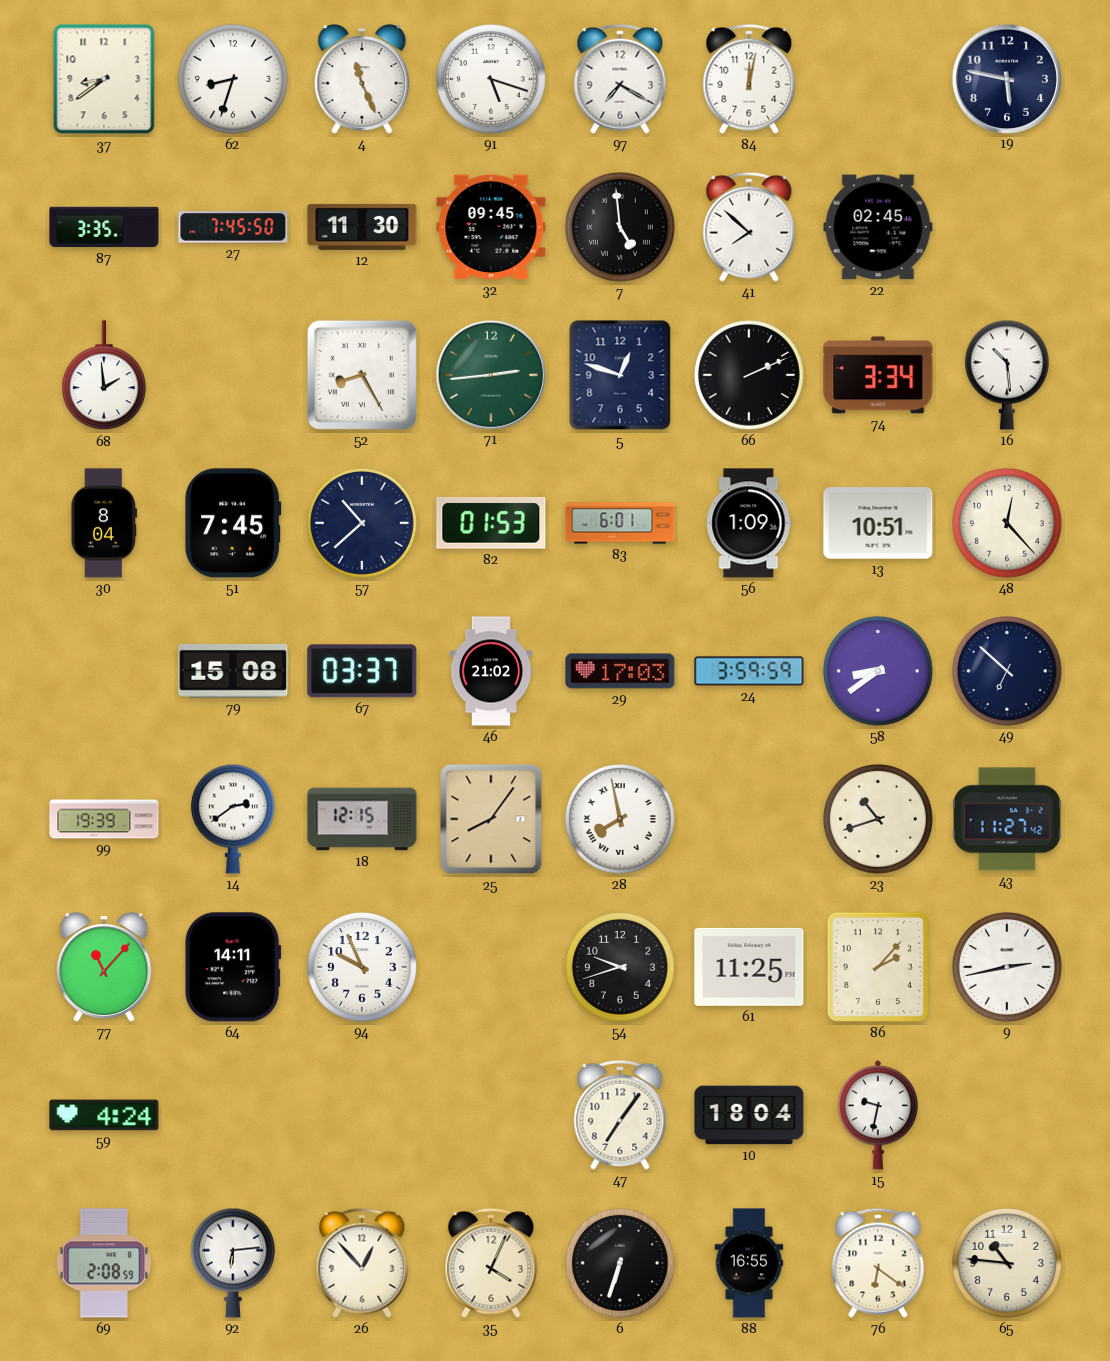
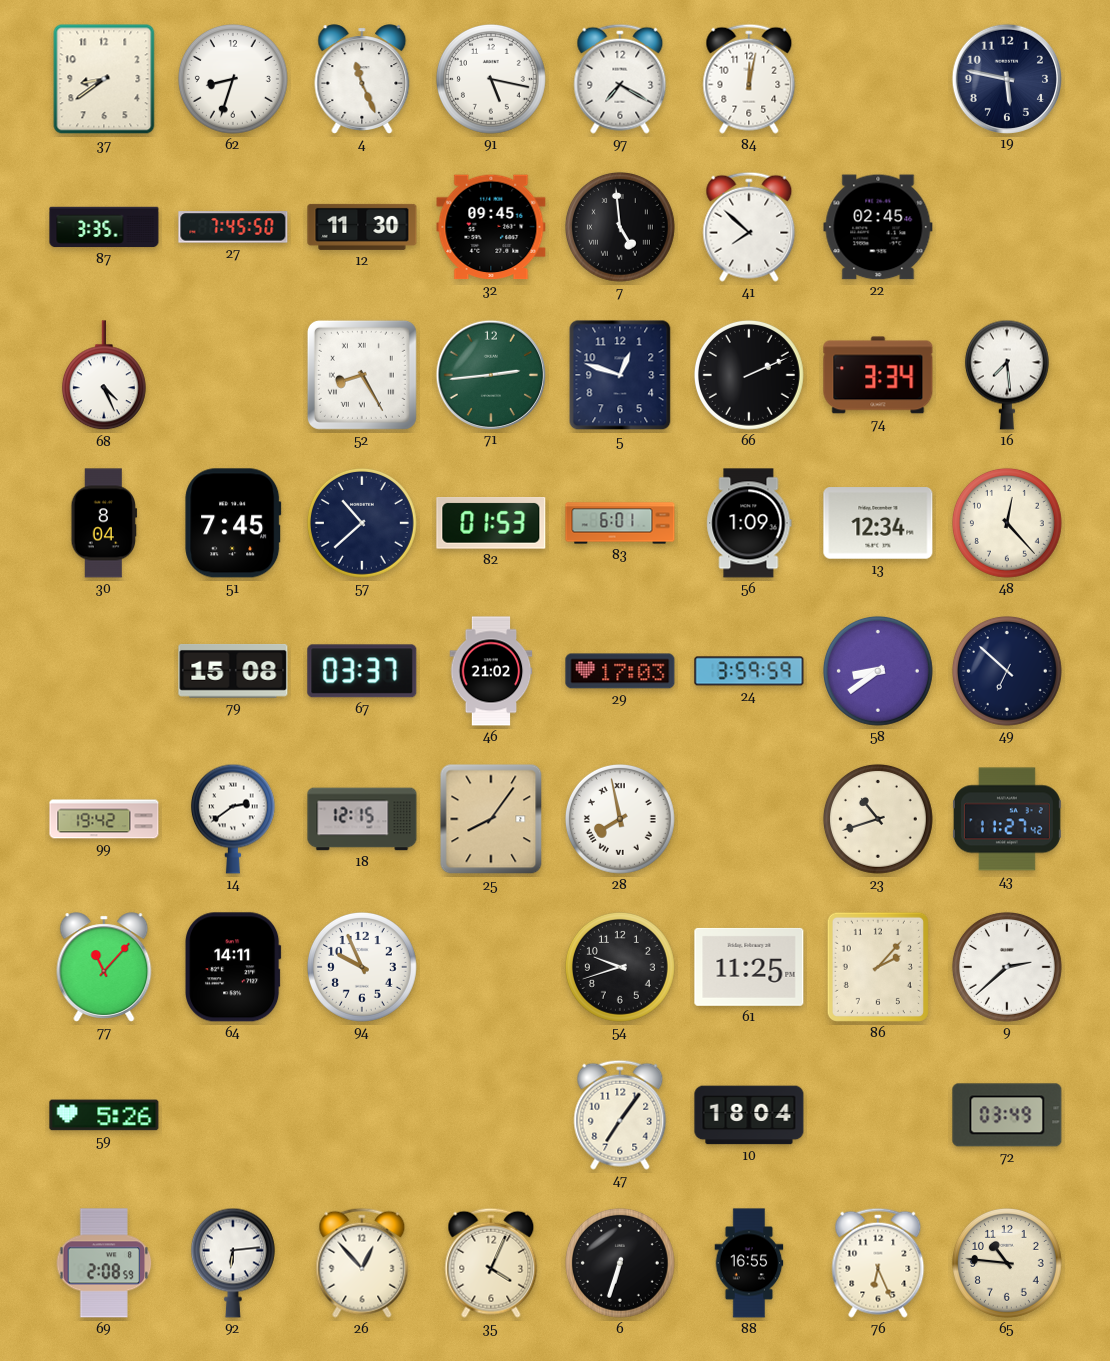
91: 5:18 -> 5:17
68: 1:59 -> 4:26
16: 10:29 -> 7:29
13: 10:51 -> 12:34
99: 19:39 -> 19:42
9: 2:43 -> 2:38
59: 4:24 -> 5:26
15: 9:32 -> none
72: none -> 03:49
76: 6:21 -> 6:26
